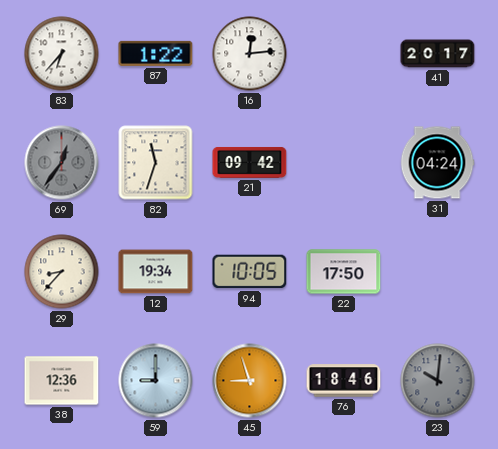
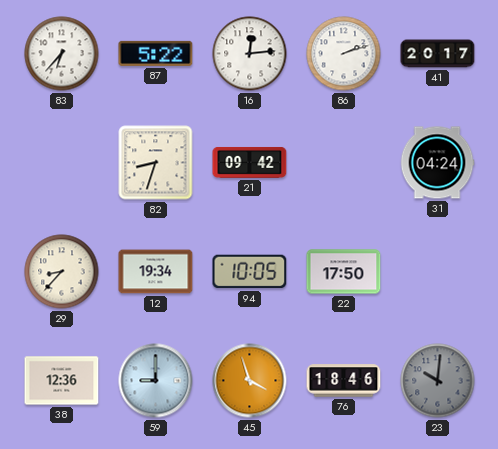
87: 1:22 -> 5:22
86: none -> 2:12
69: 12:36 -> none
82: 11:33 -> 8:33
45: 8:57 -> 3:57
